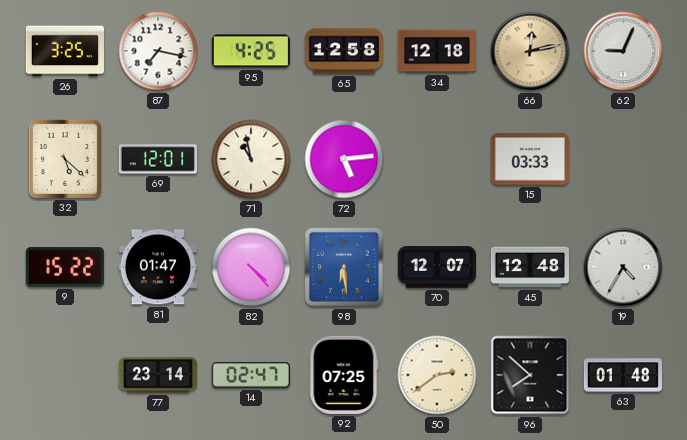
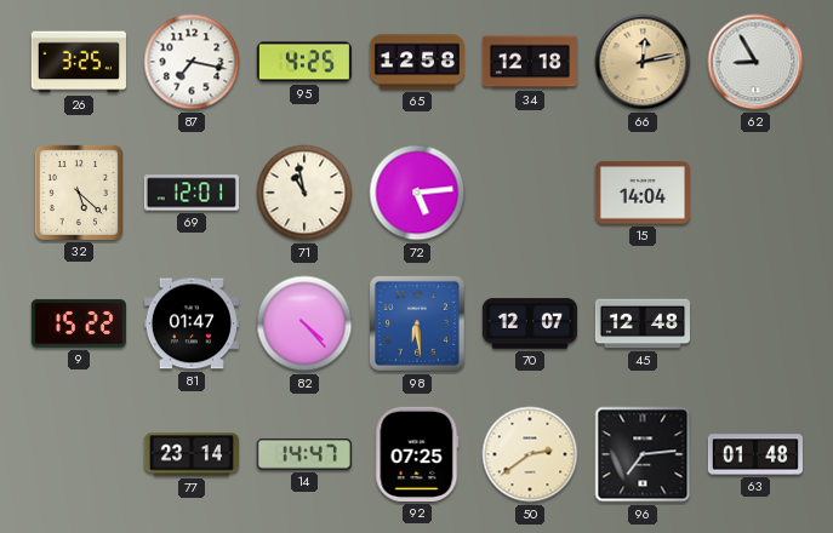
62: 9:04 -> 8:55
15: 03:33 -> 14:04
19: 4:35 -> none
14: 02:47 -> 14:47
96: 7:52 -> 7:14
